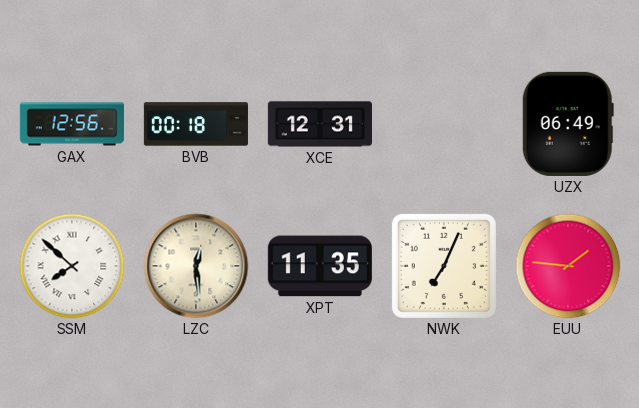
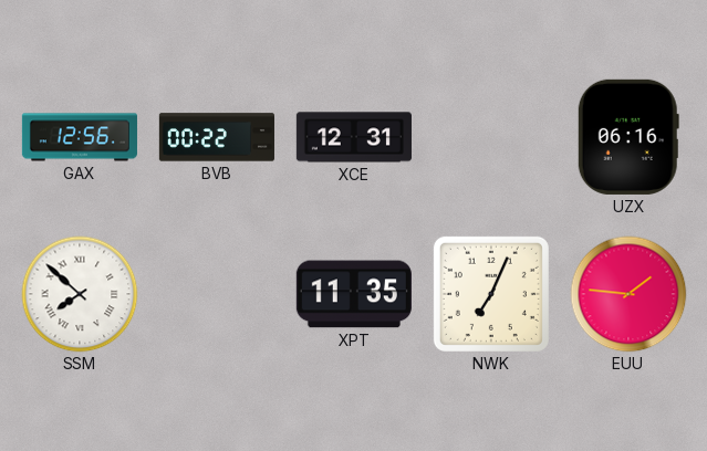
BVB: 00:18 -> 00:22
UZX: 06:49 -> 06:16
LZC: 12:29 -> none
